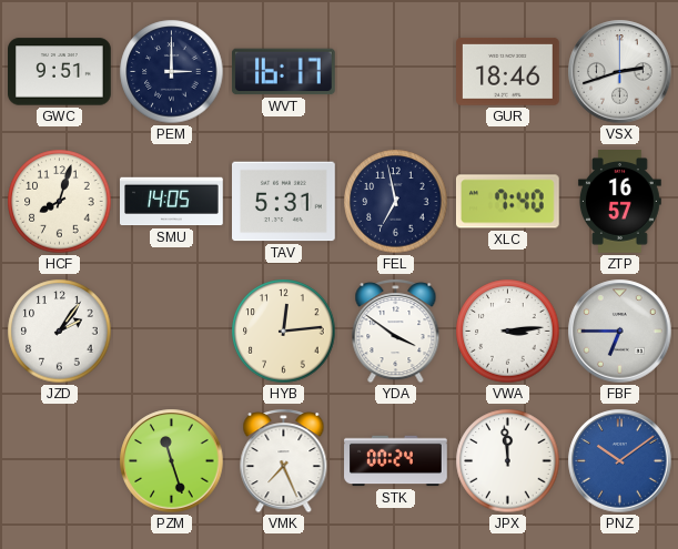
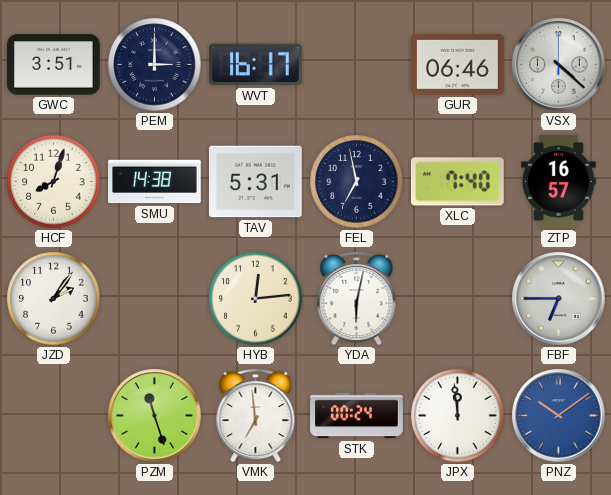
GWC: 9:51 -> 3:51
GUR: 18:46 -> 06:46
VSX: 2:42 -> 4:22
SMU: 14:05 -> 14:38
YDA: 3:51 -> 6:02
VWA: 3:14 -> none
VMK: 7:26 -> 6:59
